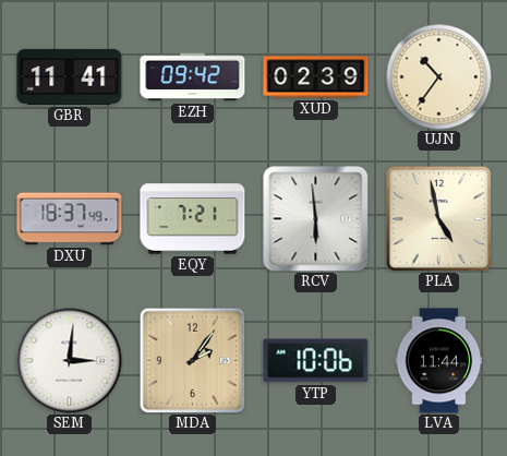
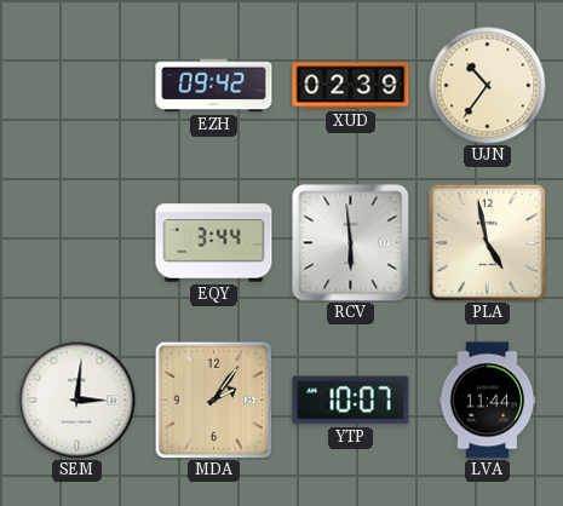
GBR: 11:41 -> none
DXU: 18:37 -> none
EQY: 7:21 -> 3:44
YTP: 10:06 -> 10:07
